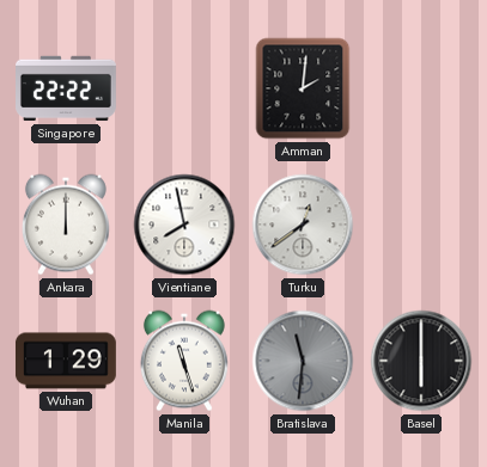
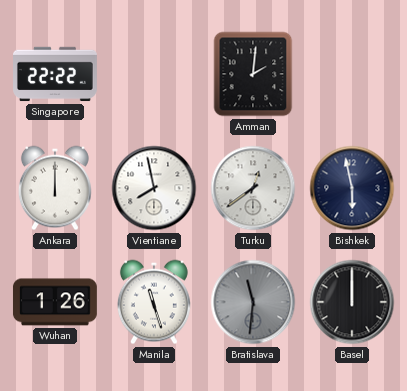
Bishkek: none -> 5:58
Wuhan: 1:29 -> 1:26
Basel: 6:00 -> 12:00
